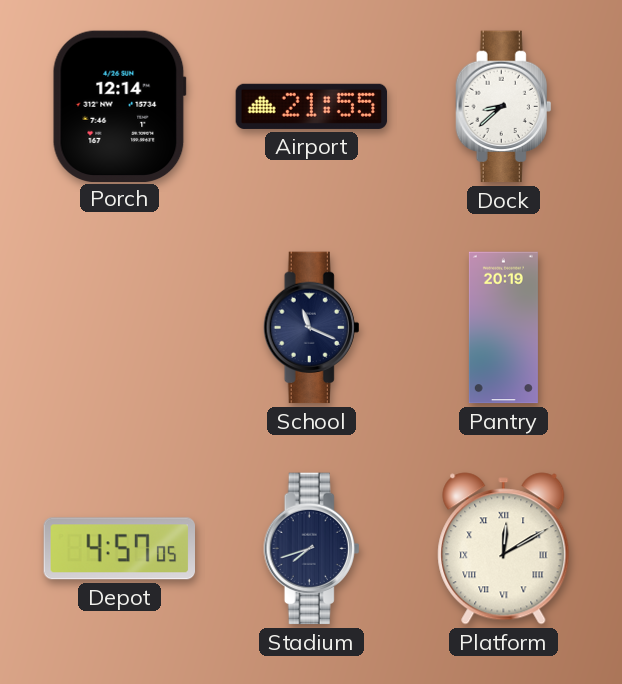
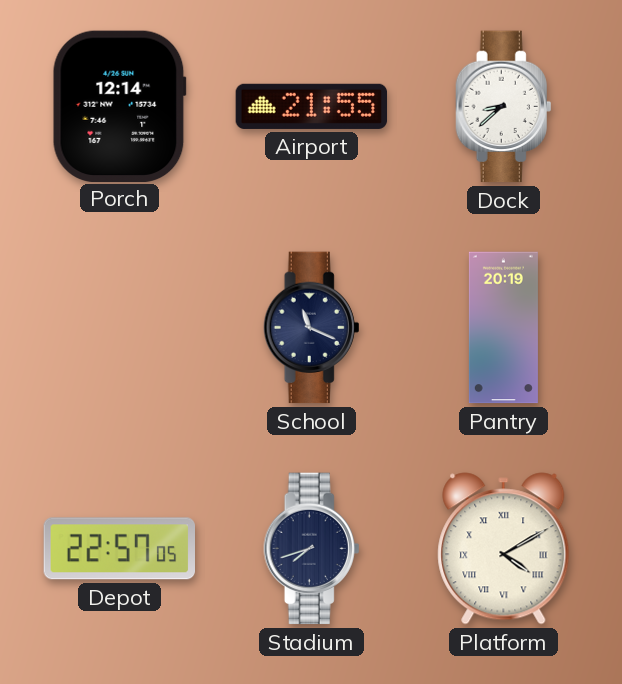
Depot: 4:57 -> 22:57
Platform: 12:10 -> 4:10
